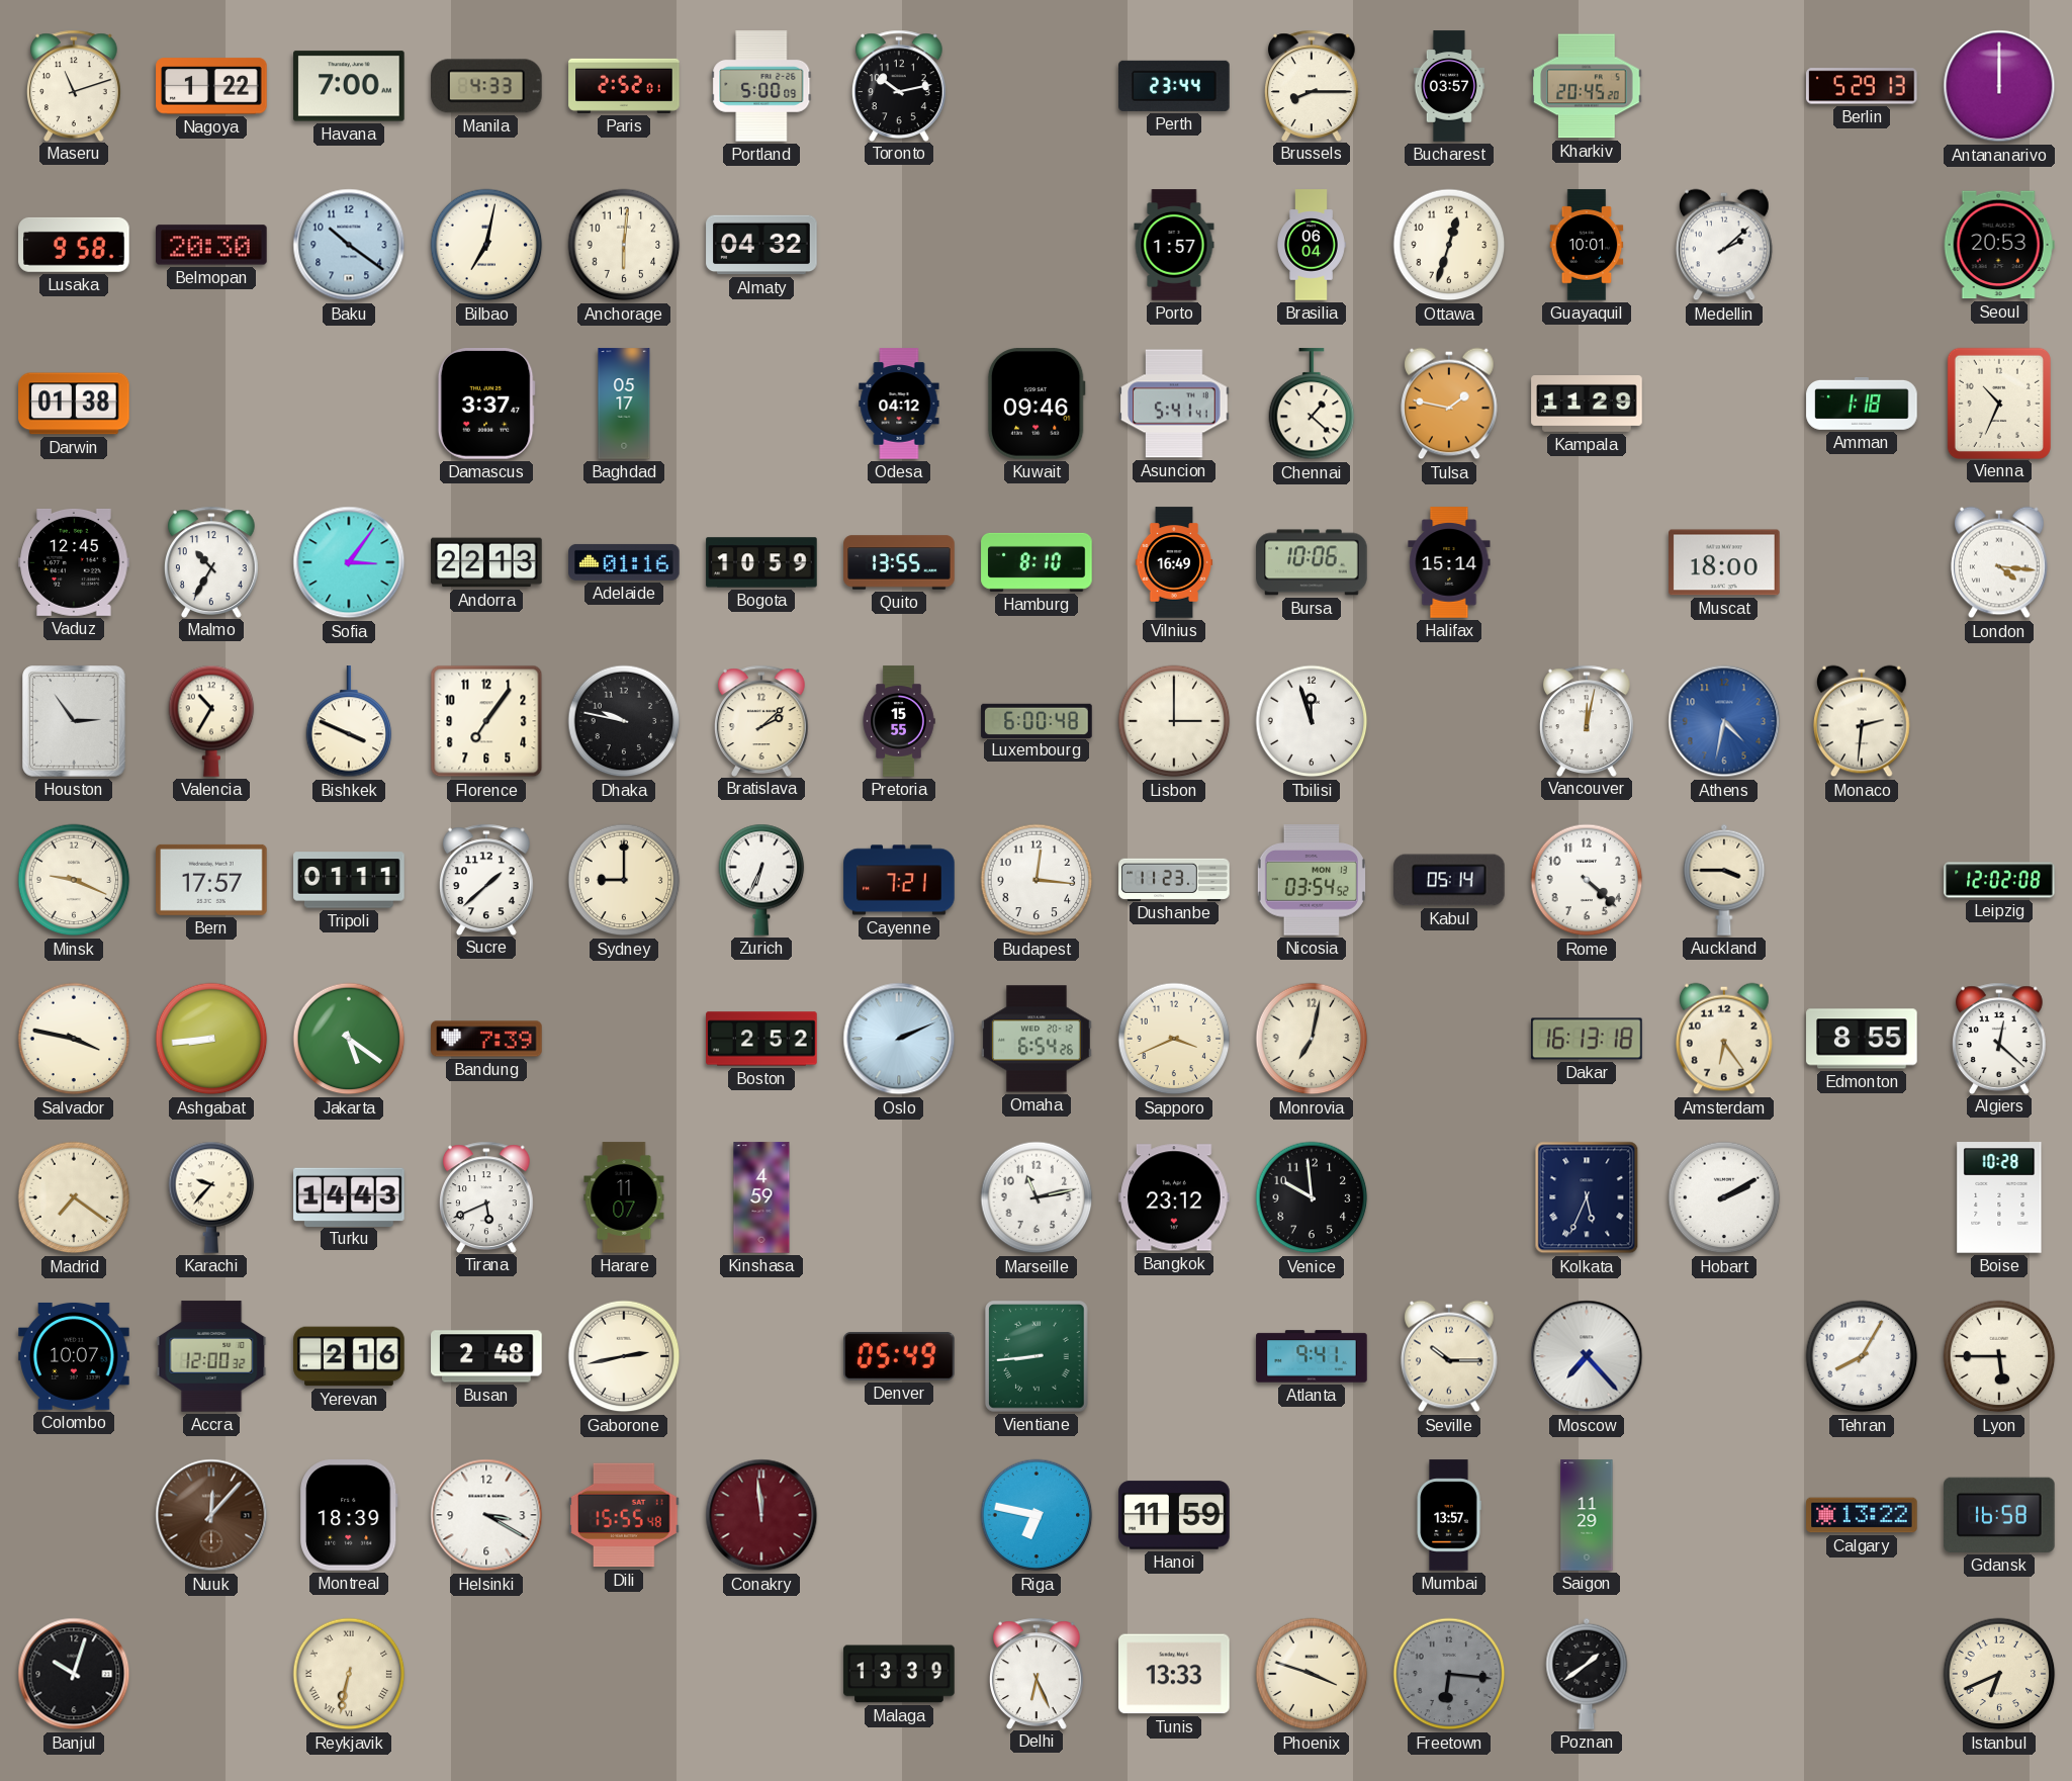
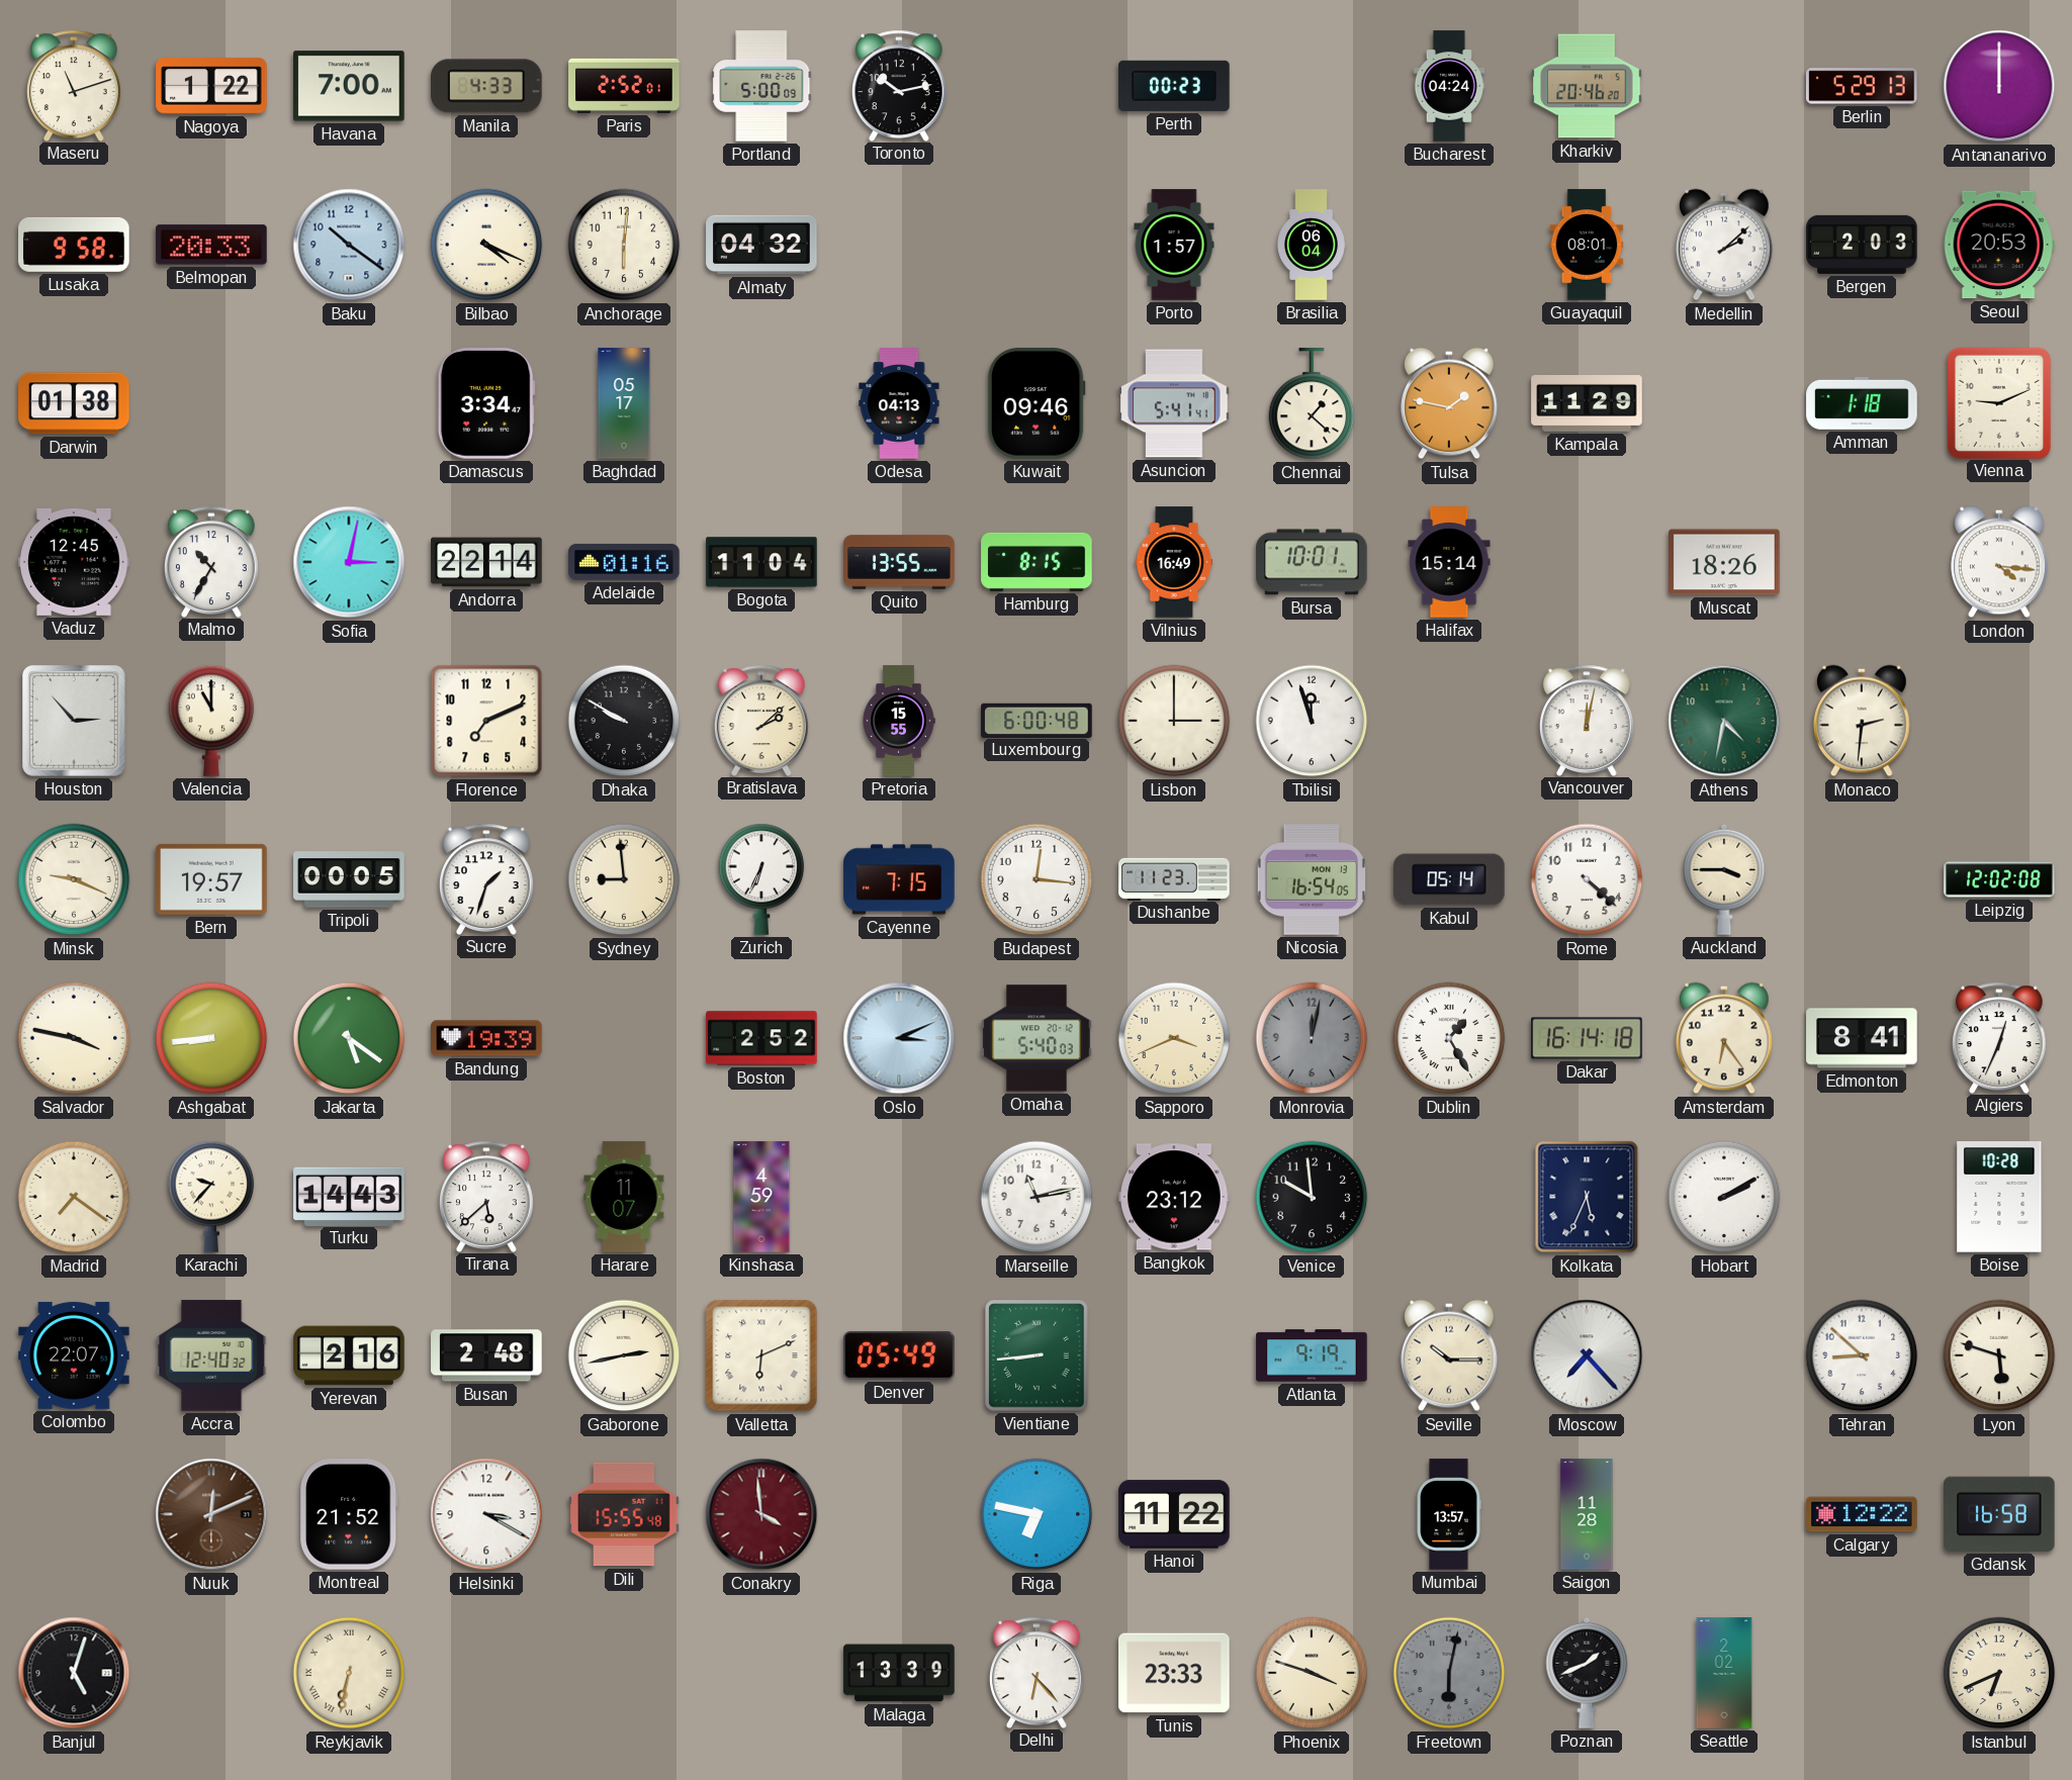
Perth: 23:44 -> 00:23
Brussels: 8:15 -> none
Bucharest: 03:57 -> 04:24
Kharkiv: 20:45 -> 20:46
Belmopan: 20:30 -> 20:33
Bilbao: 7:02 -> 4:19
Ottawa: 12:33 -> none
Guayaquil: 10:01 -> 08:01
Bergen: none -> 2:03
Damascus: 3:37 -> 3:34
Odesa: 04:12 -> 04:13
Vienna: 10:34 -> 9:11
Sofia: 3:06 -> 3:02
Andorra: 22:13 -> 22:14
Bogota: 10:59 -> 11:04
Hamburg: 8:10 -> 8:15
Bursa: 10:06 -> 10:01
Muscat: 18:00 -> 18:26
Houston: 2:54 -> 2:53
Valencia: 10:35 -> 11:00
Bishkek: 3:49 -> none
Florence: 7:06 -> 7:11
Dhaka: 9:47 -> 9:50
Athens dial: blue -> green
Bern: 17:57 -> 19:57
Tripoli: 01:11 -> 00:05
Sucre: 1:38 -> 1:33
Sydney: 9:00 -> 8:59
Cayenne: 7:21 -> 7:15
Nicosia: 03:54 -> 16:54
Bandung: 7:39 -> 19:39
Oslo: 2:11 -> 3:11
Omaha: 6:54 -> 5:40
Monrovia: 7:02 -> 12:02
Monrovia dial: cream -> grey
Dublin: none -> 1:25
Dakar: 16:13 -> 16:14
Edmonton: 8:55 -> 8:41
Algiers: 12:22 -> 12:34
Tirana: 5:41 -> 5:38
Colombo: 10:07 -> 22:07
Accra: 12:00 -> 12:40
Valletta: none -> 6:11
Atlanta: 9:41 -> 9:19
Tehran: 8:05 -> 8:52
Lyon: 5:45 -> 5:48
Nuuk: 12:07 -> 12:11
Montreal: 18:39 -> 21:52
Conakry: 11:59 -> 3:59
Hanoi: 11:59 -> 11:22
Saigon: 11:29 -> 11:28
Calgary: 13:22 -> 12:22
Banjul: 10:03 -> 5:03
Delhi: 6:26 -> 6:23
Tunis: 13:33 -> 23:33
Freetown: 6:16 -> 6:02
Poznan: 1:39 -> 1:41
Seattle: none -> 2:02
